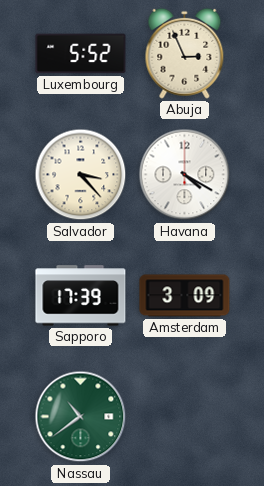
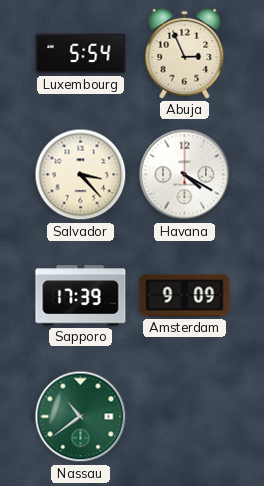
Luxembourg: 5:52 -> 5:54
Amsterdam: 3:09 -> 9:09
